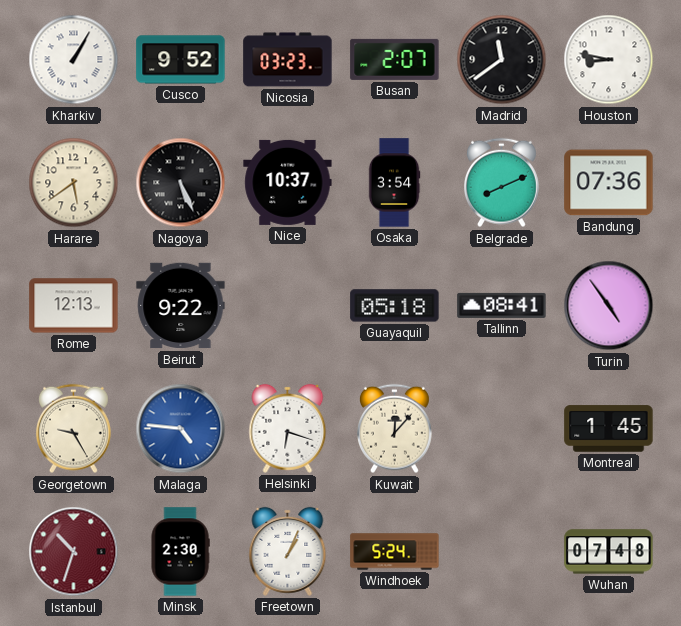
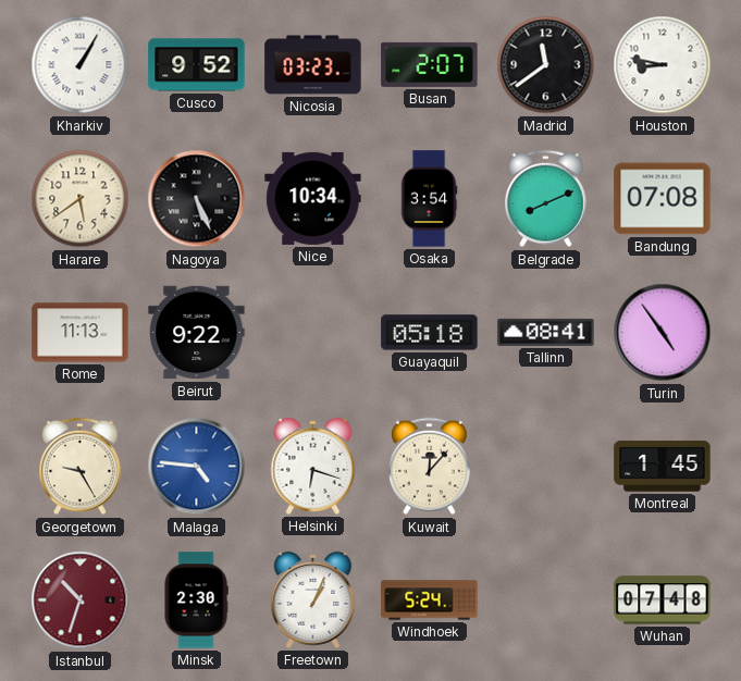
Nice: 10:37 -> 10:34
Bandung: 07:36 -> 07:08
Rome: 12:13 -> 11:13
